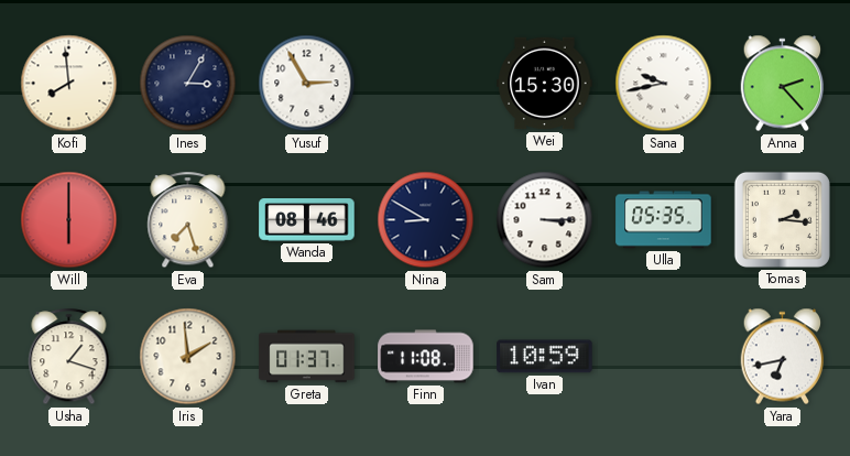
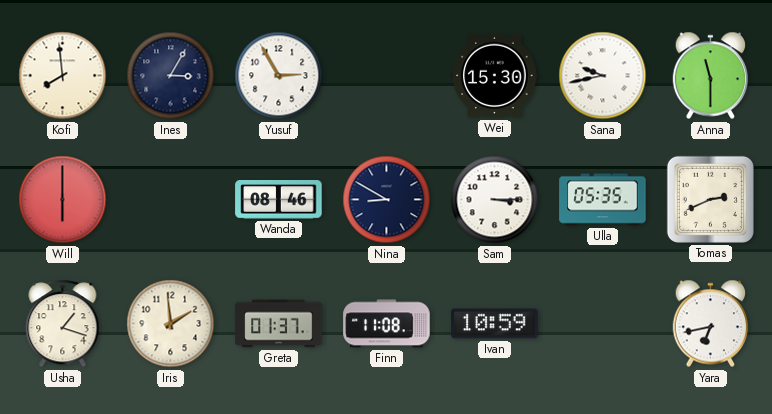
Anna: 2:23 -> 11:30
Eva: 7:27 -> none
Tomas: 2:16 -> 2:41
